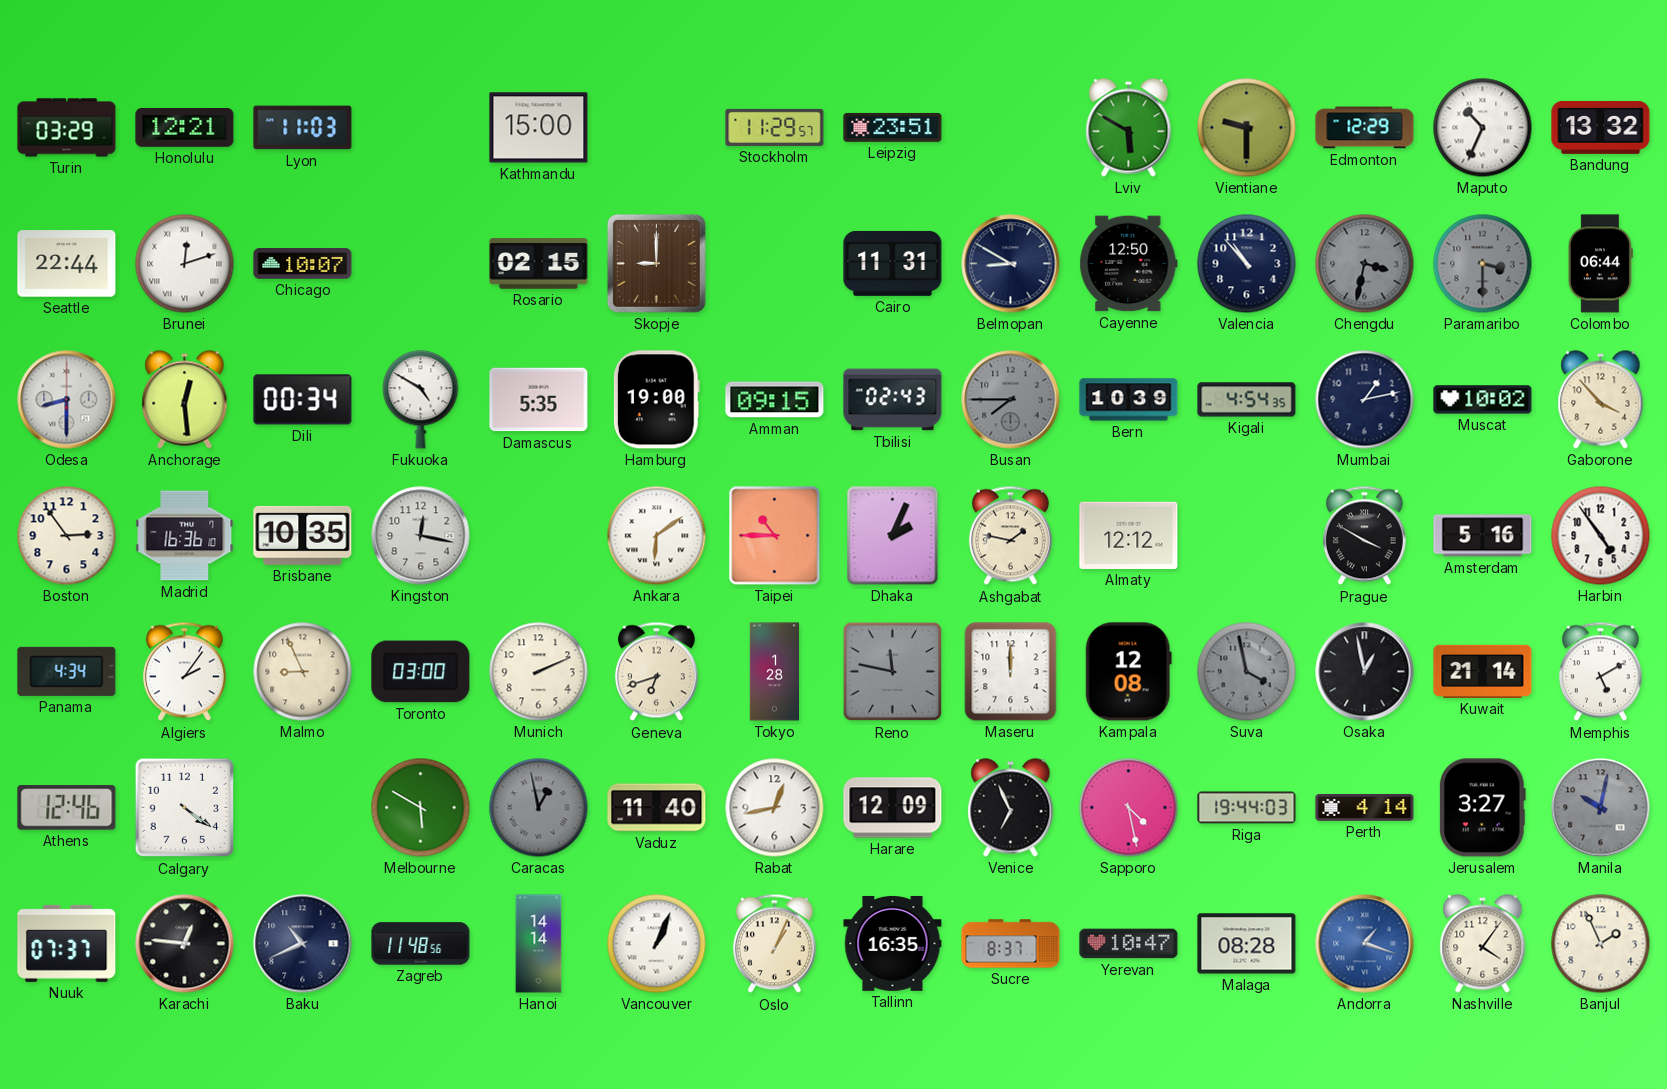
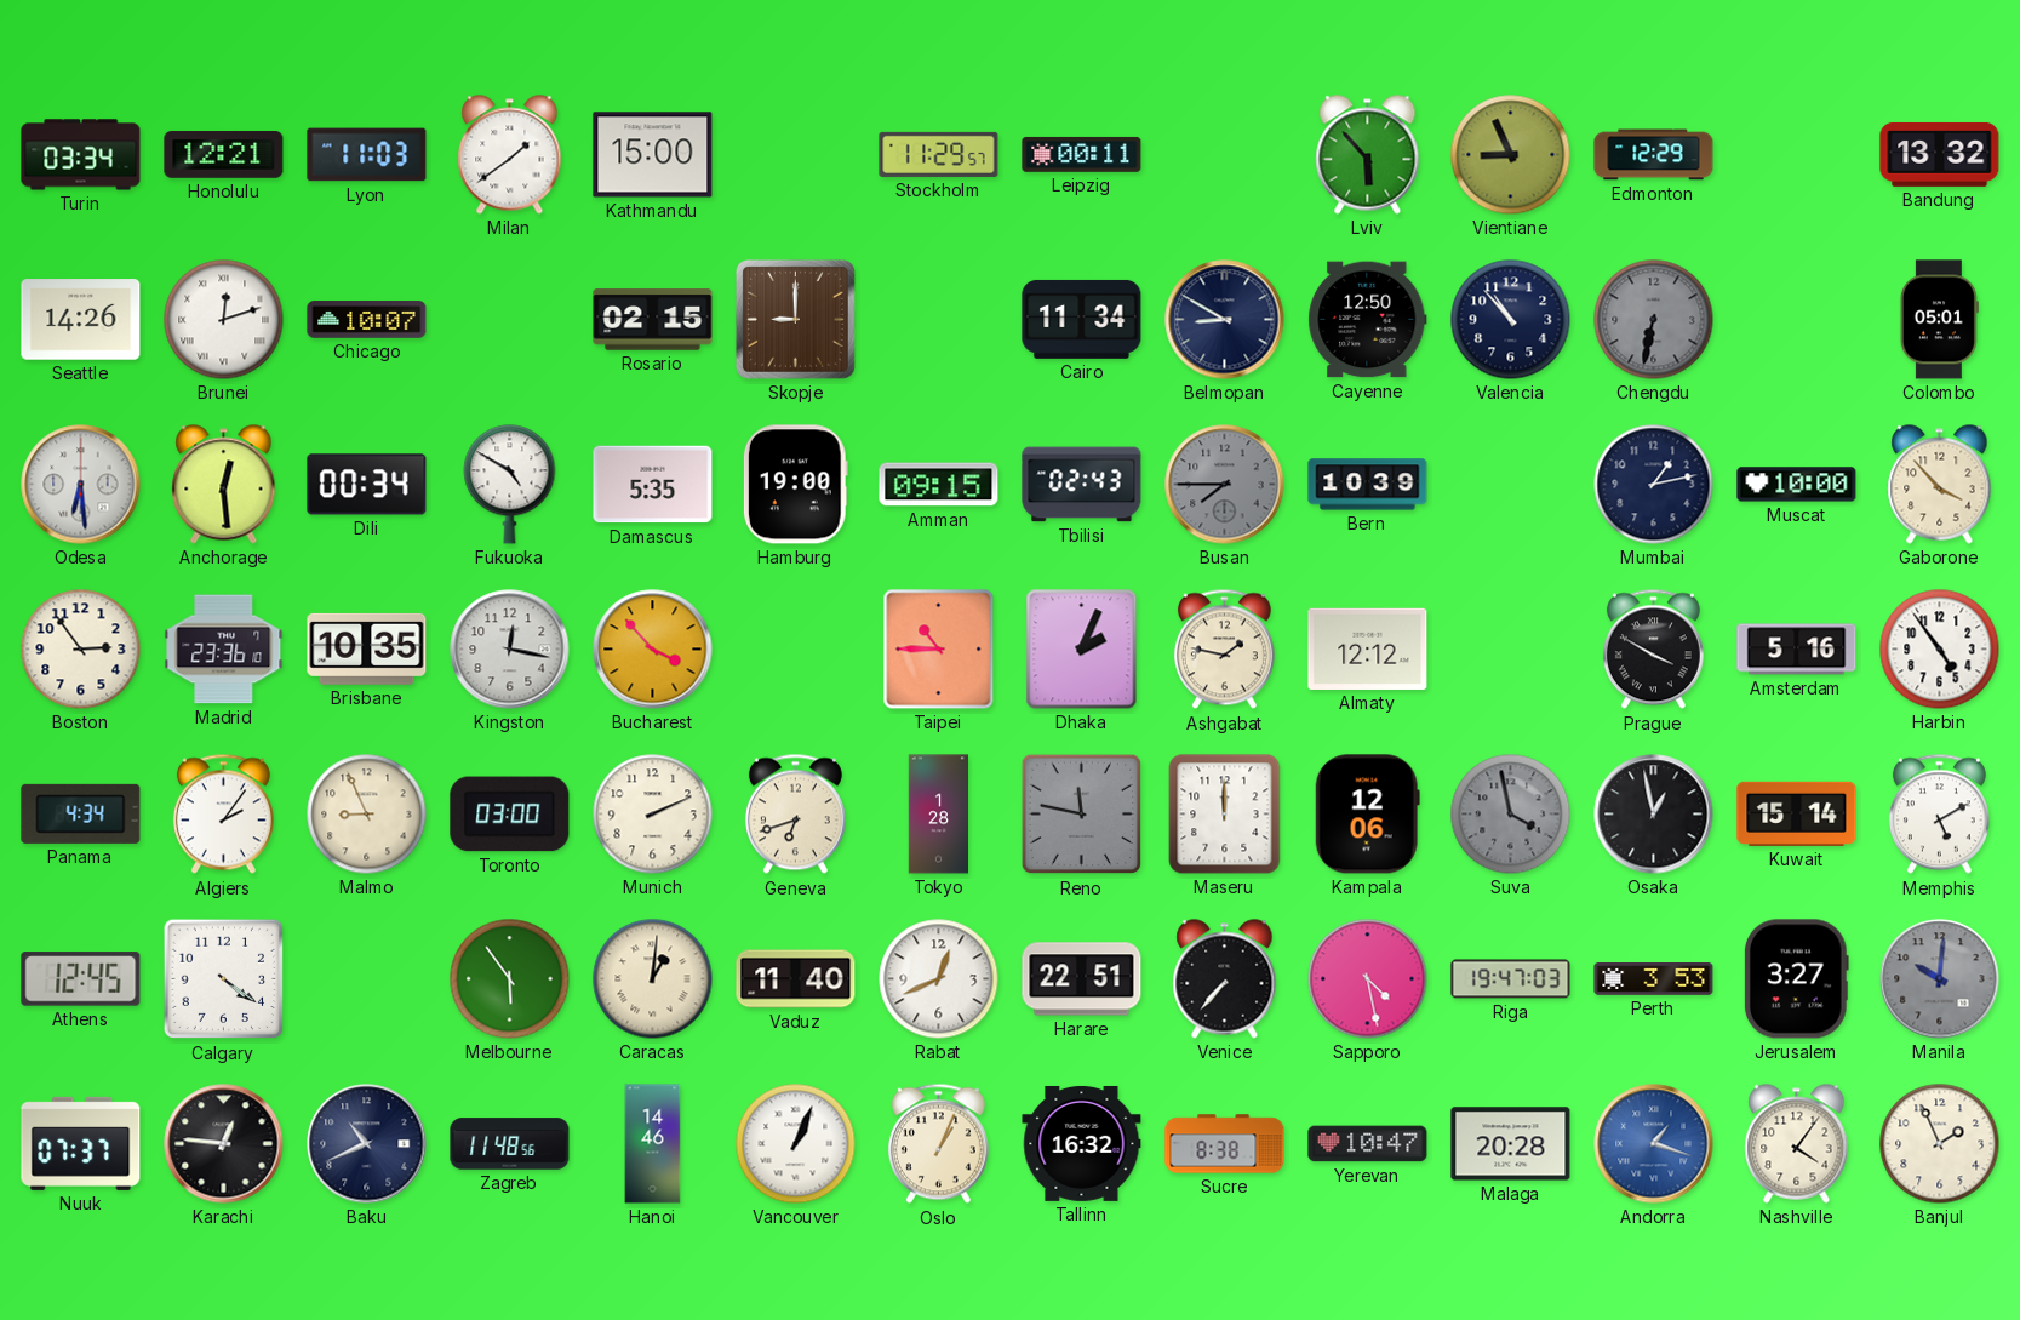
Turin: 03:29 -> 03:34
Milan: none -> 1:39
Leipzig: 23:51 -> 00:11
Lviv: 5:50 -> 5:53
Vientiane: 9:30 -> 8:56
Maputo: 10:34 -> none
Seattle: 22:44 -> 14:26
Cairo: 11:31 -> 11:34
Chengdu: 3:32 -> 6:32
Paramaribo: 3:30 -> none
Colombo: 06:44 -> 05:01
Odesa: 8:30 -> 6:29
Kigali: 4:54 -> none
Muscat: 10:02 -> 10:00
Madrid: 16:36 -> 23:36
Bucharest: none -> 3:53
Ankara: 6:09 -> none
Kampala: 12:08 -> 12:06
Kuwait: 21:14 -> 15:14
Athens: 12:46 -> 12:45
Melbourne: 5:50 -> 5:54
Caracas: 12:58 -> 1:01
Caracas dial: grey -> cream
Rabat: 12:43 -> 12:41
Harare: 12:09 -> 22:51
Venice: 6:56 -> 7:37
Riga: 19:44 -> 19:47
Perth: 4:14 -> 3:53
Manila: 10:02 -> 10:01
Hanoi: 14:14 -> 14:46
Tallinn: 16:35 -> 16:32
Sucre: 8:37 -> 8:38
Malaga: 08:28 -> 20:28
